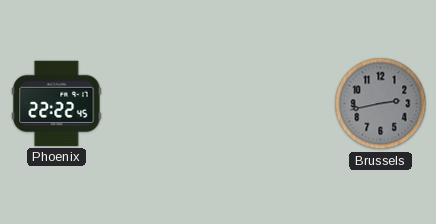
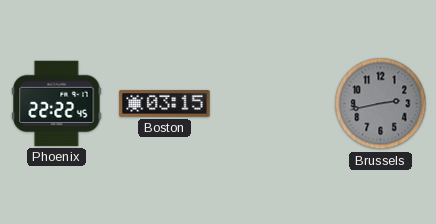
Boston: none -> 03:15
